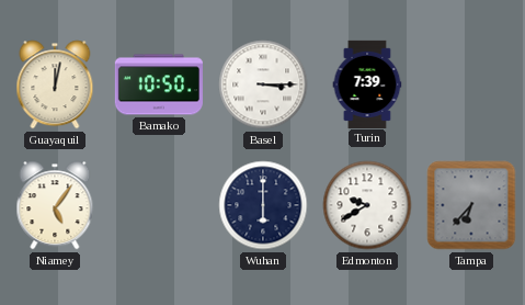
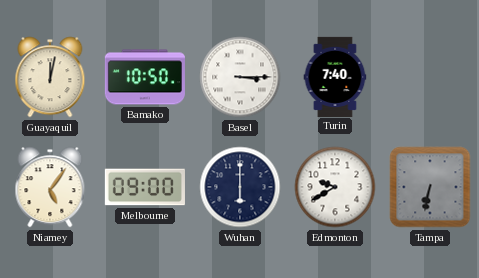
Turin: 7:39 -> 7:40
Melbourne: none -> 09:00
Tampa: 6:37 -> 6:32
